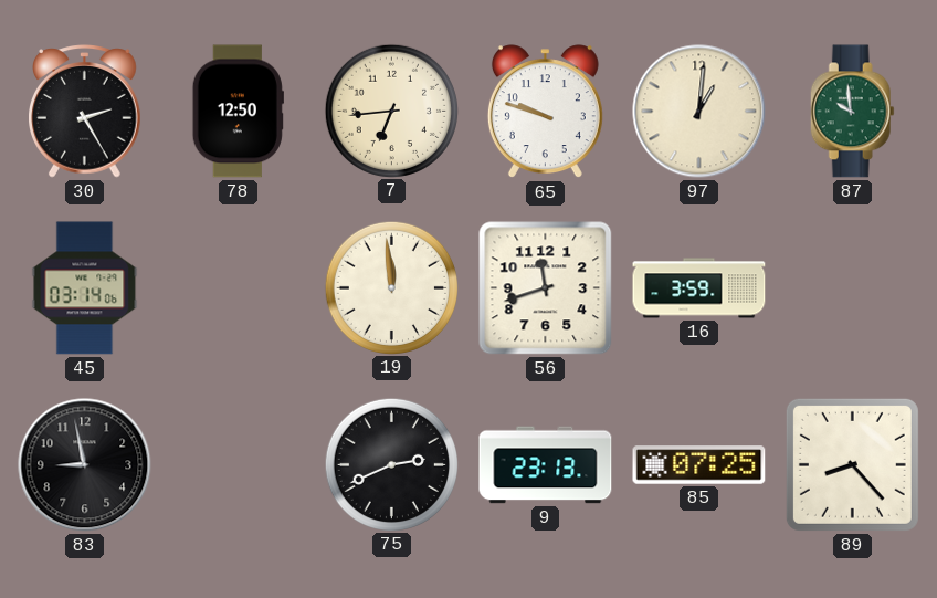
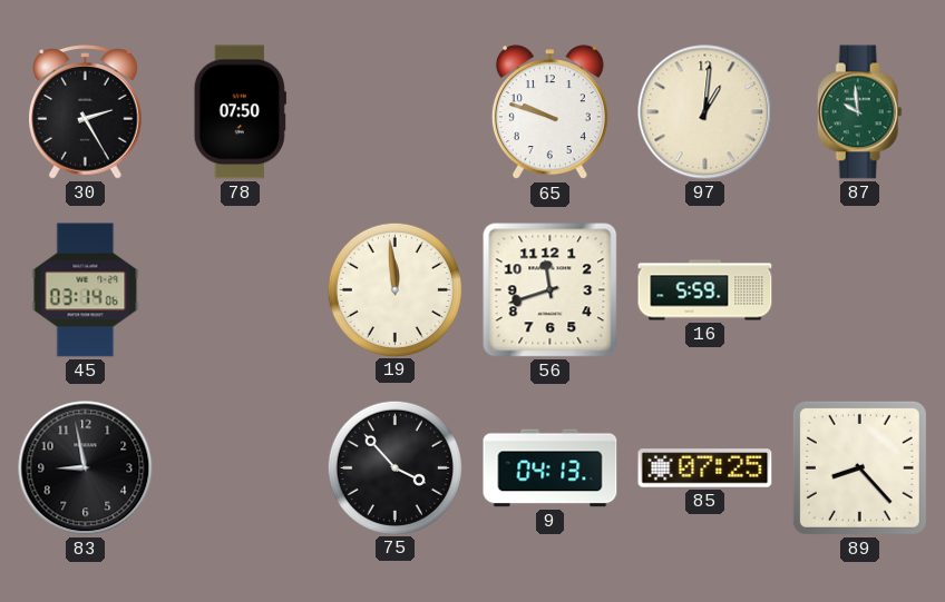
78: 12:50 -> 07:50
7: 6:44 -> none
16: 3:59 -> 5:59
75: 2:41 -> 3:53
9: 23:13 -> 04:13
